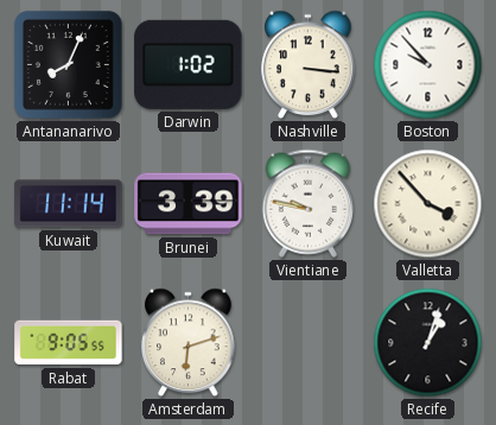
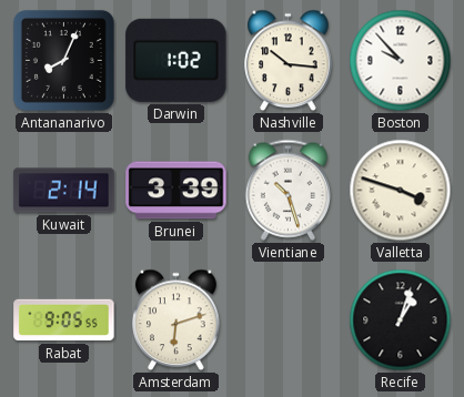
Nashville: 3:16 -> 10:16
Kuwait: 11:14 -> 2:14
Vientiane: 9:47 -> 10:27
Valletta: 3:53 -> 3:48
